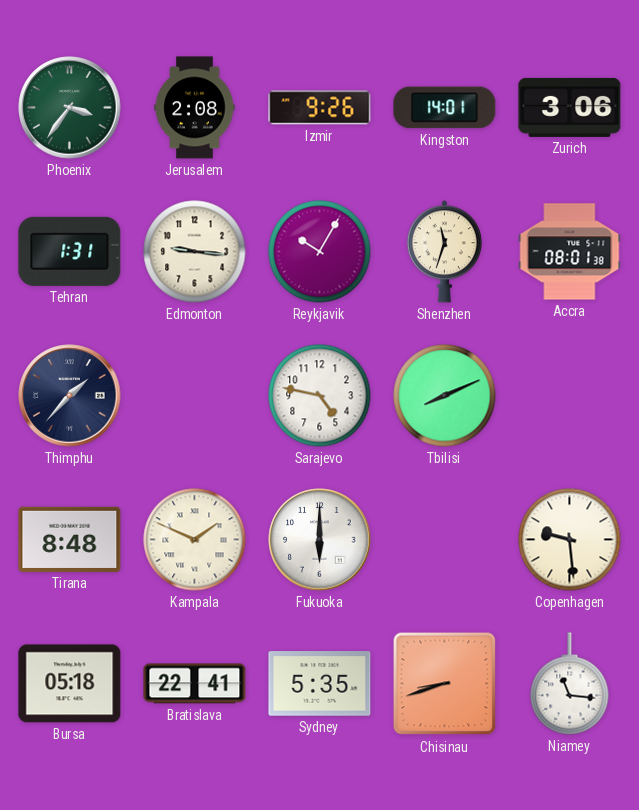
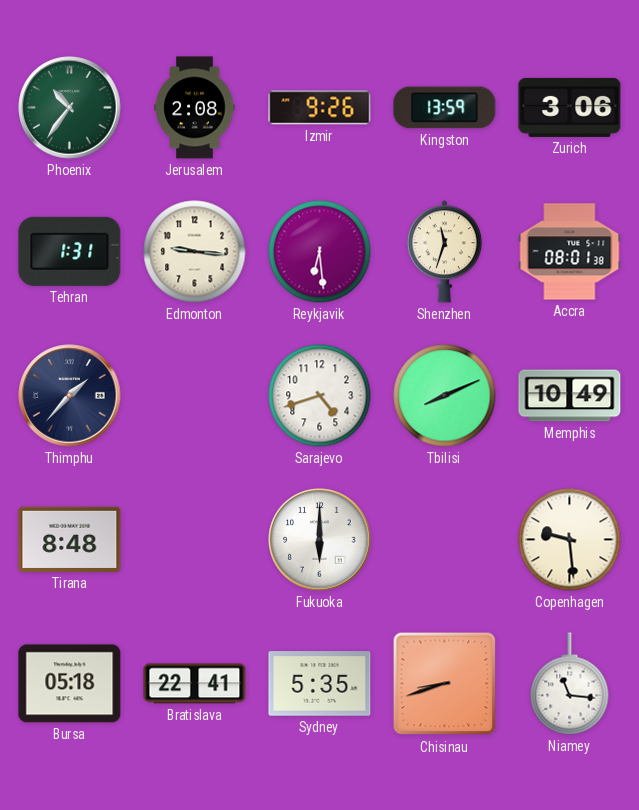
Phoenix: 3:36 -> 10:36
Kingston: 14:01 -> 13:59
Reykjavik: 10:05 -> 6:29
Sarajevo: 4:47 -> 4:42
Memphis: none -> 10:49
Kampala: 1:49 -> none
